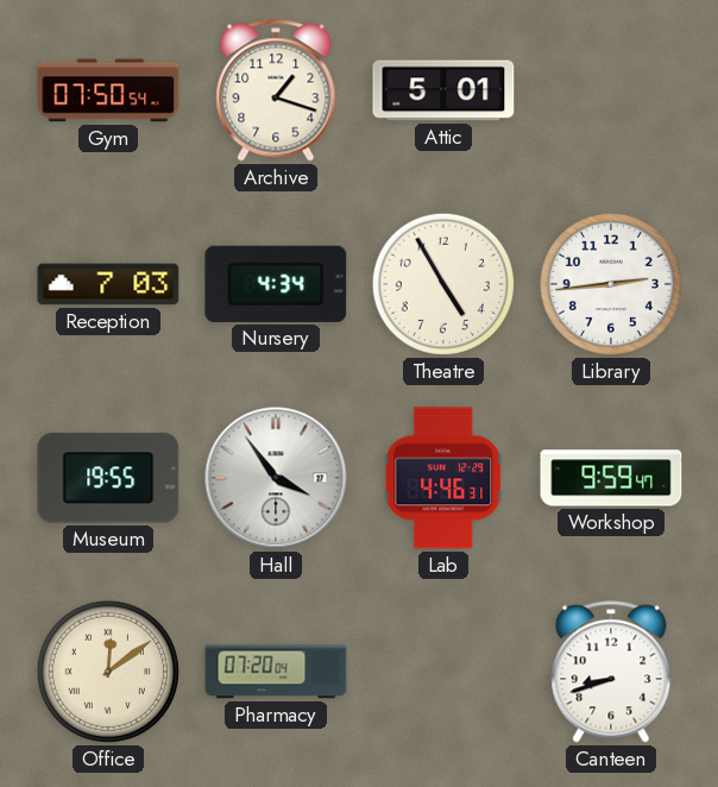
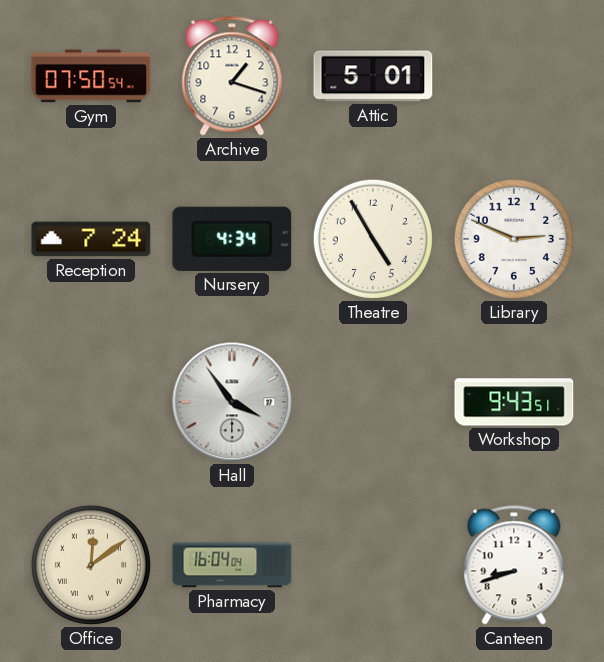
Reception: 7:03 -> 7:24
Library: 2:44 -> 2:49
Museum: 19:55 -> none
Lab: 4:46 -> none
Workshop: 9:59 -> 9:43
Pharmacy: 07:20 -> 16:04
